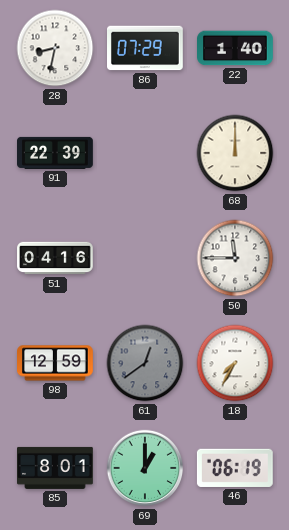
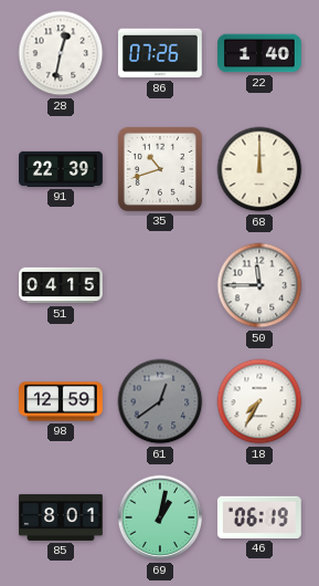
28: 8:32 -> 12:32
86: 07:29 -> 07:26
35: none -> 10:42
51: 04:16 -> 04:15
69: 1:00 -> 1:02
